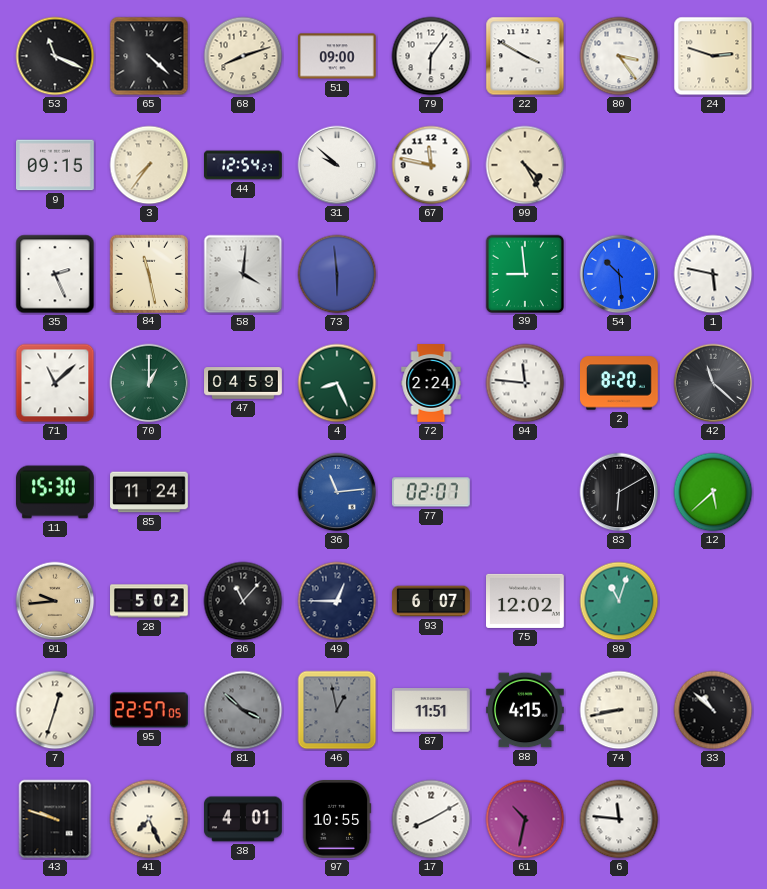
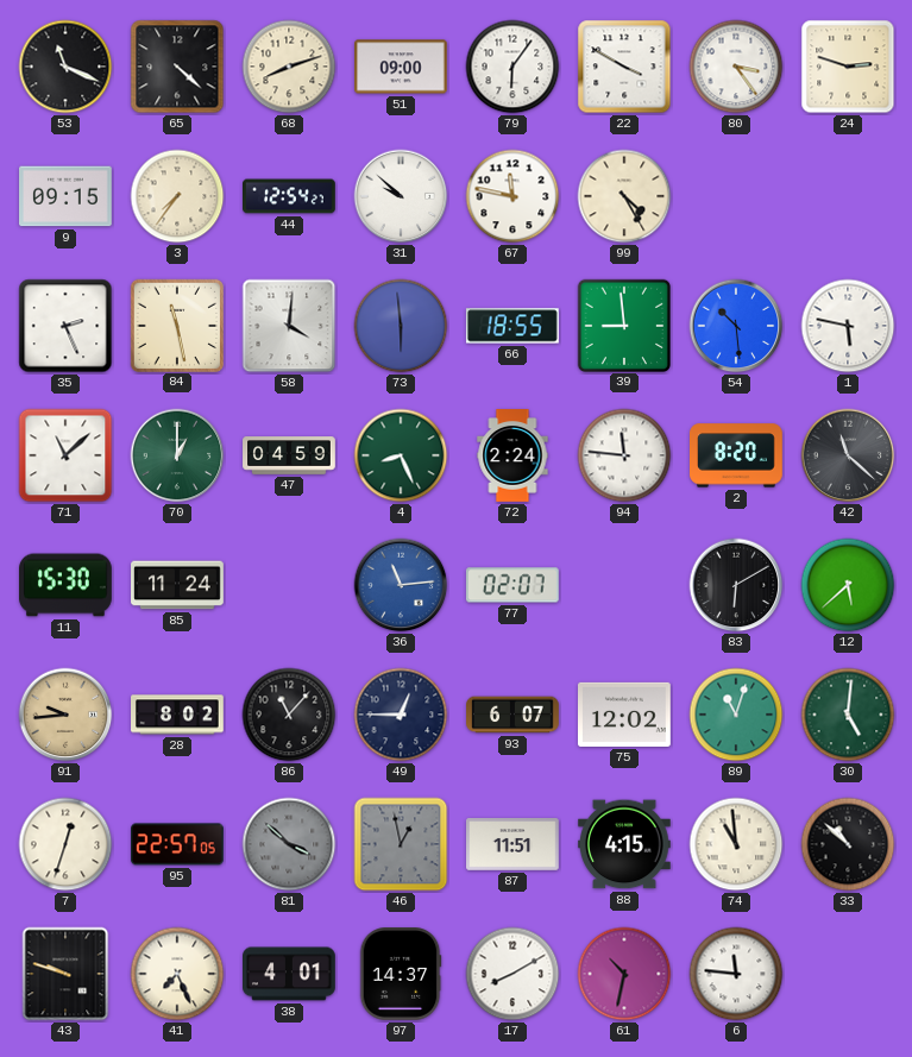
66: none -> 18:55
28: 5:02 -> 8:02
30: none -> 5:01
74: 8:43 -> 10:59
97: 10:55 -> 14:37
